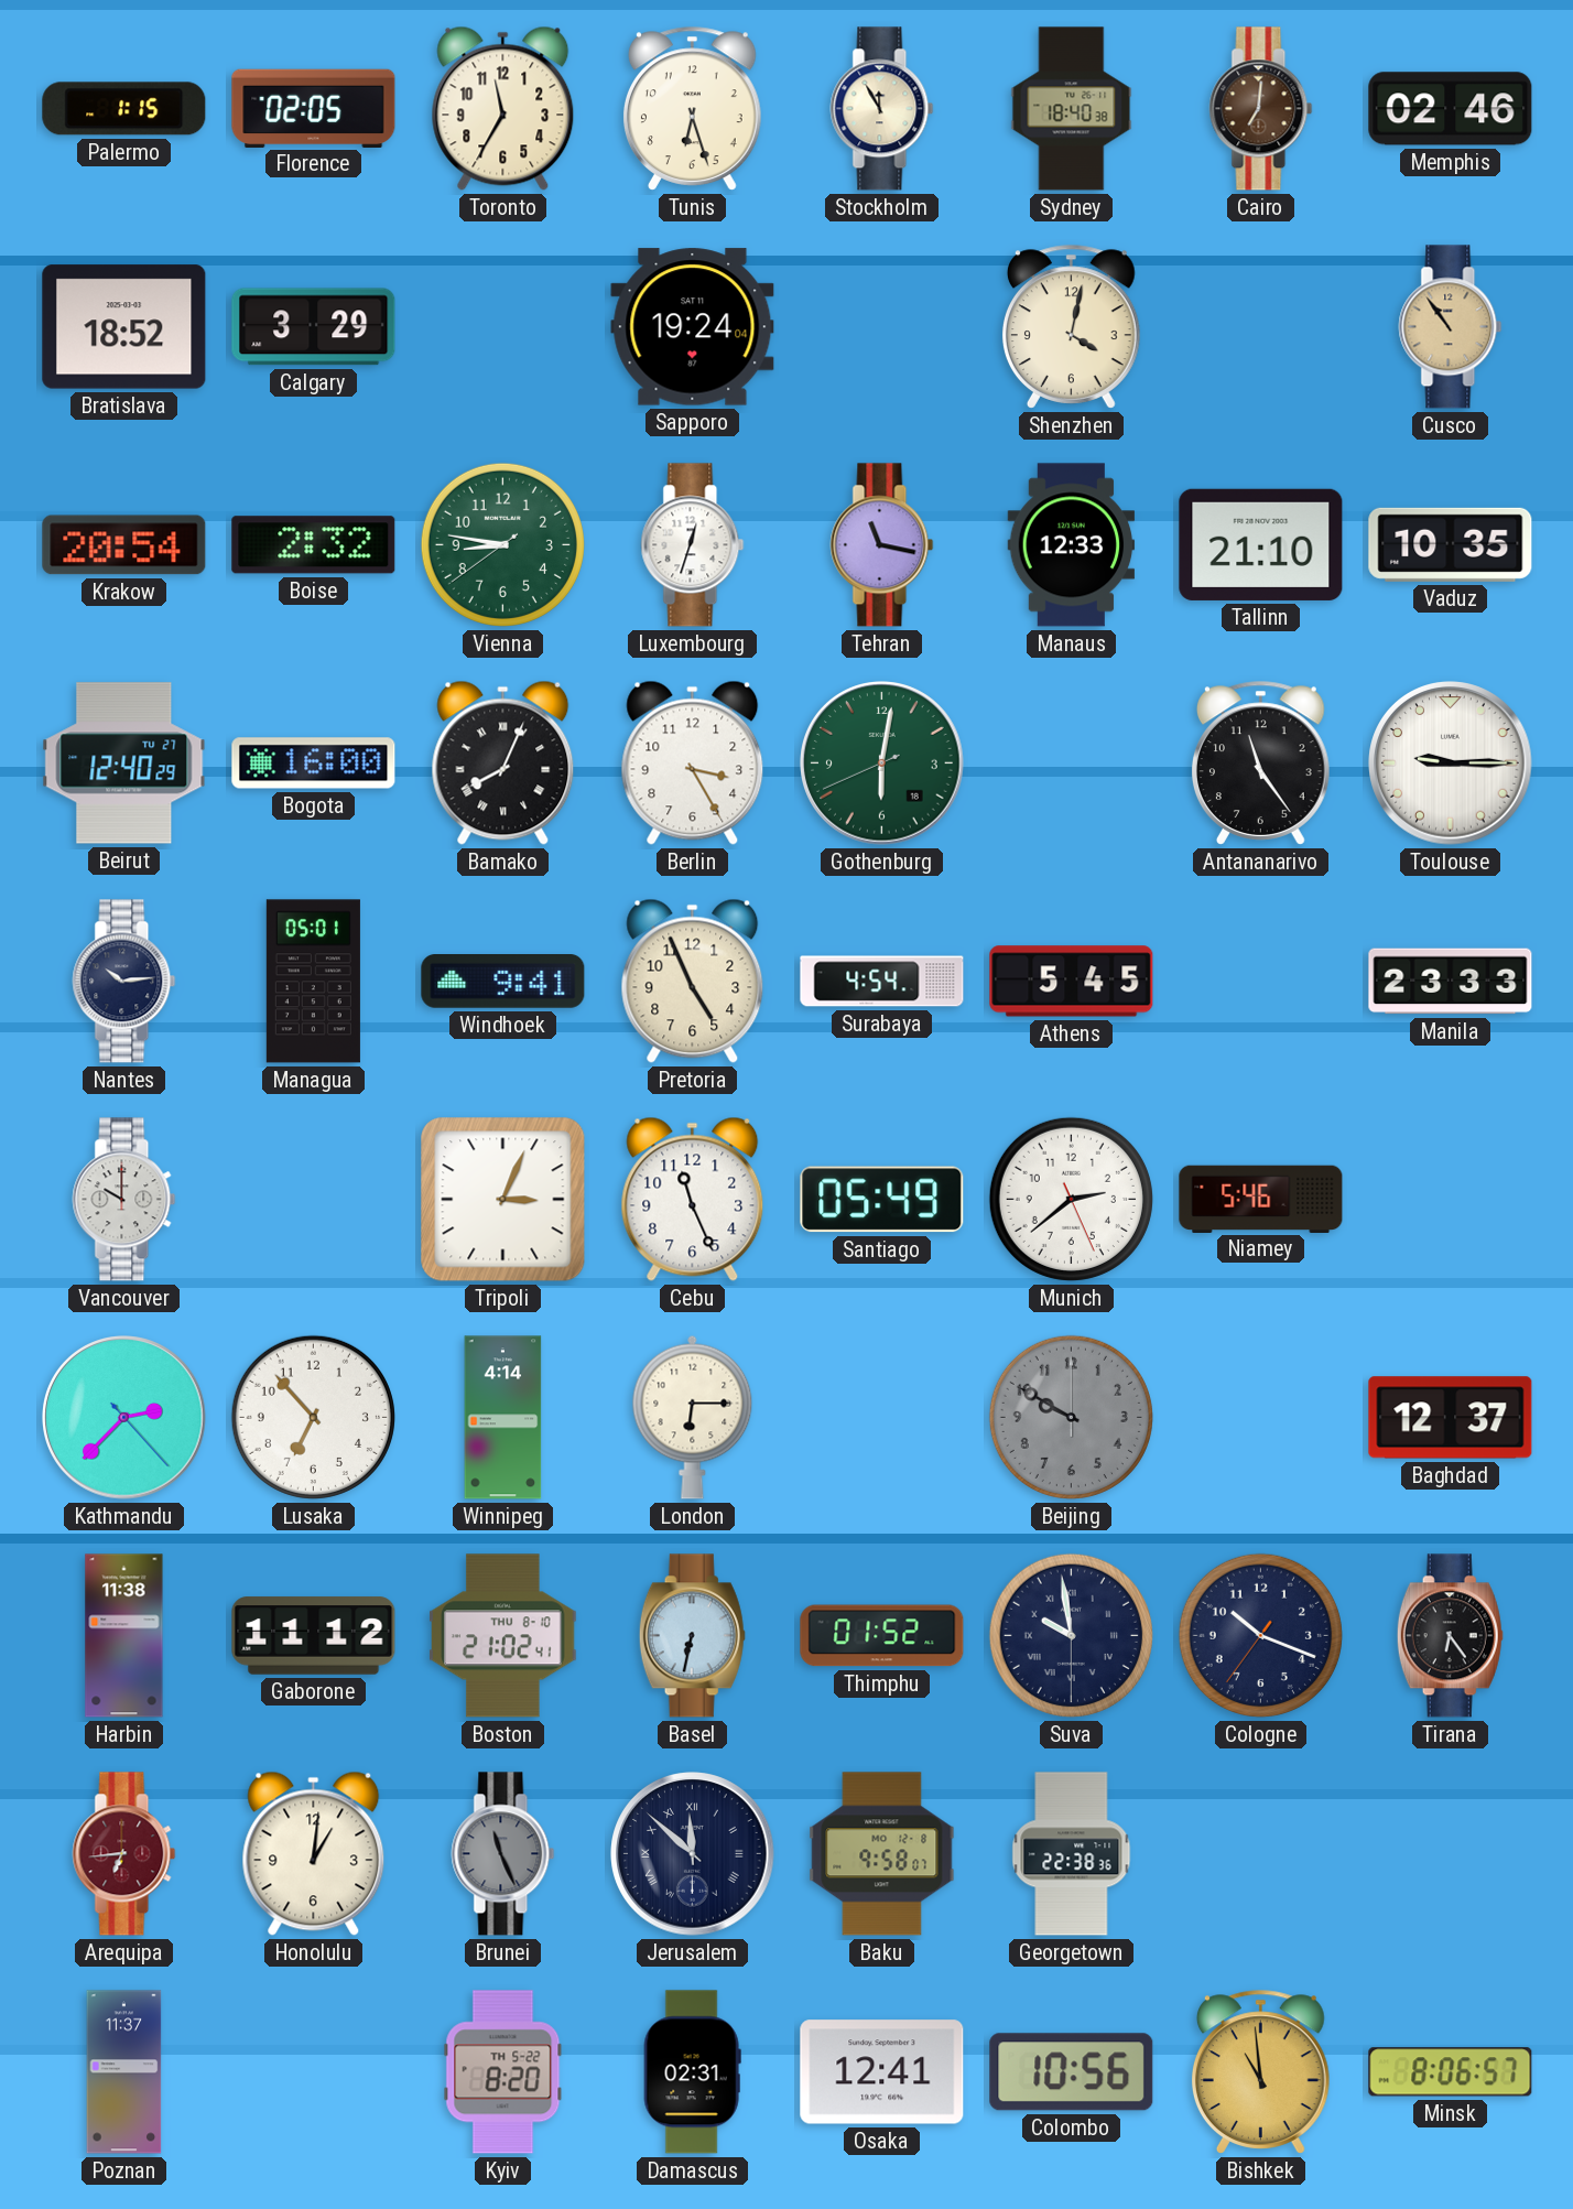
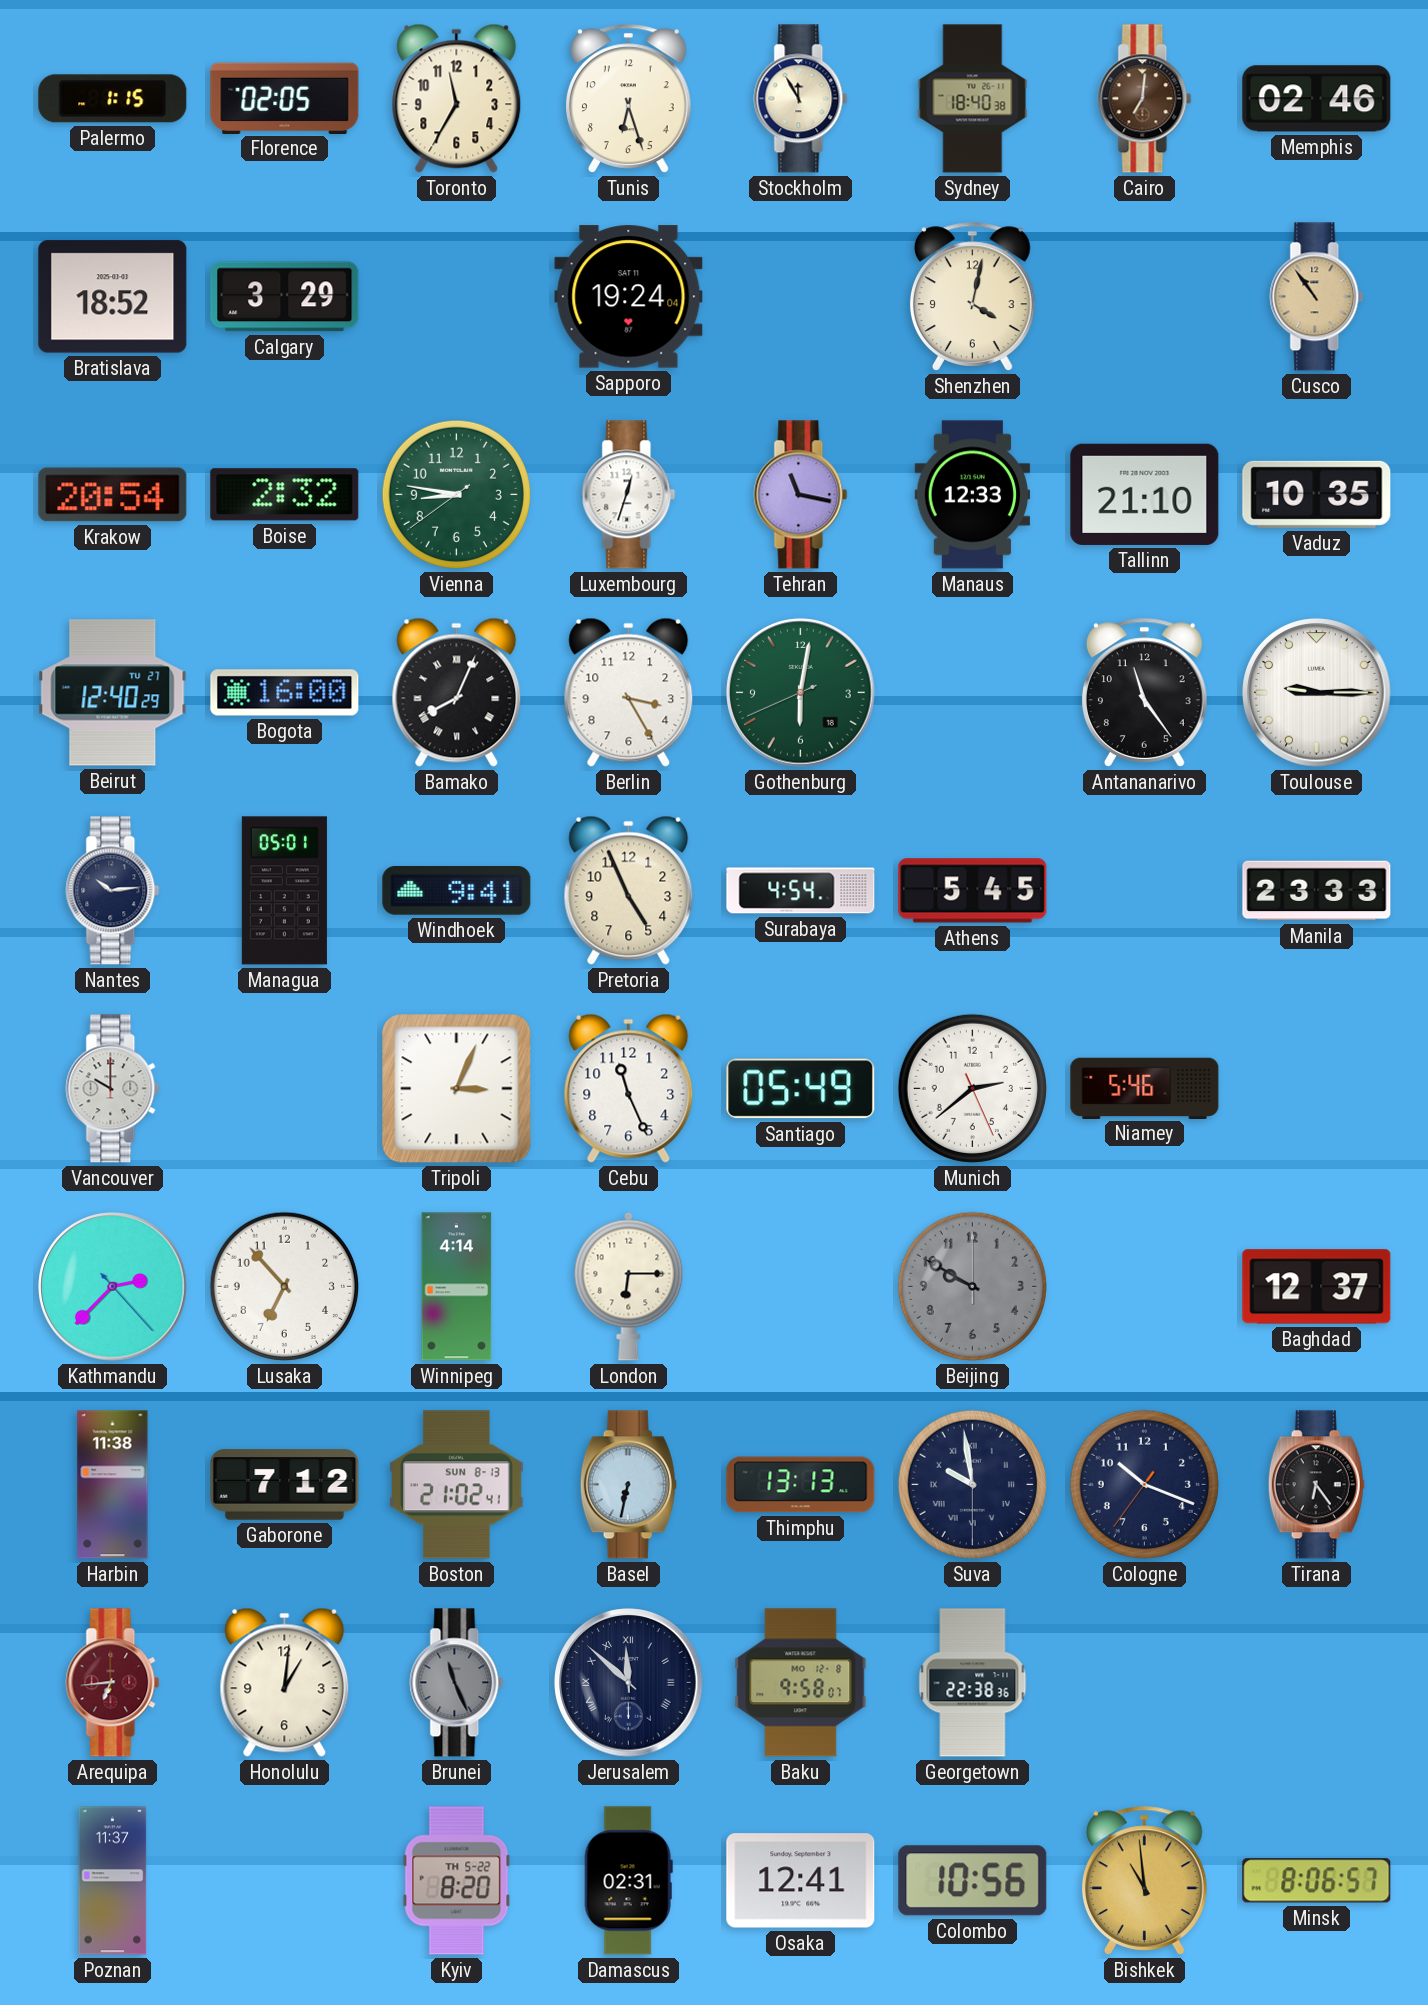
Gaborone: 11:12 -> 7:12
Boston date: THU 8-10 -> SUN 8-13
Thimphu: 01:52 -> 13:13
